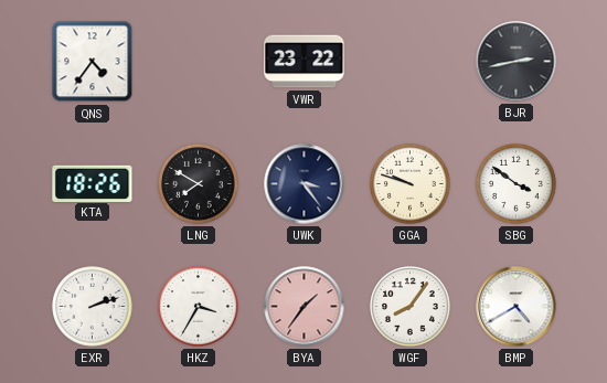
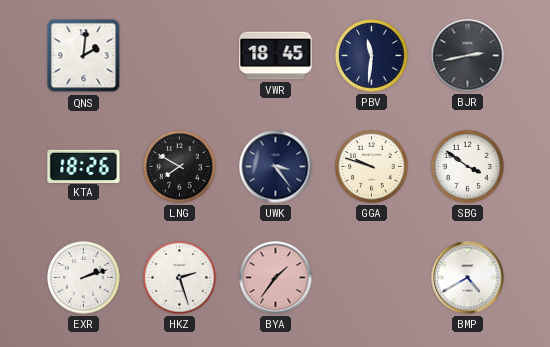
QNS: 4:36 -> 2:01
VWR: 23:22 -> 18:45
PBV: none -> 11:31
HKZ: 3:35 -> 2:27
WGF: 8:06 -> none
